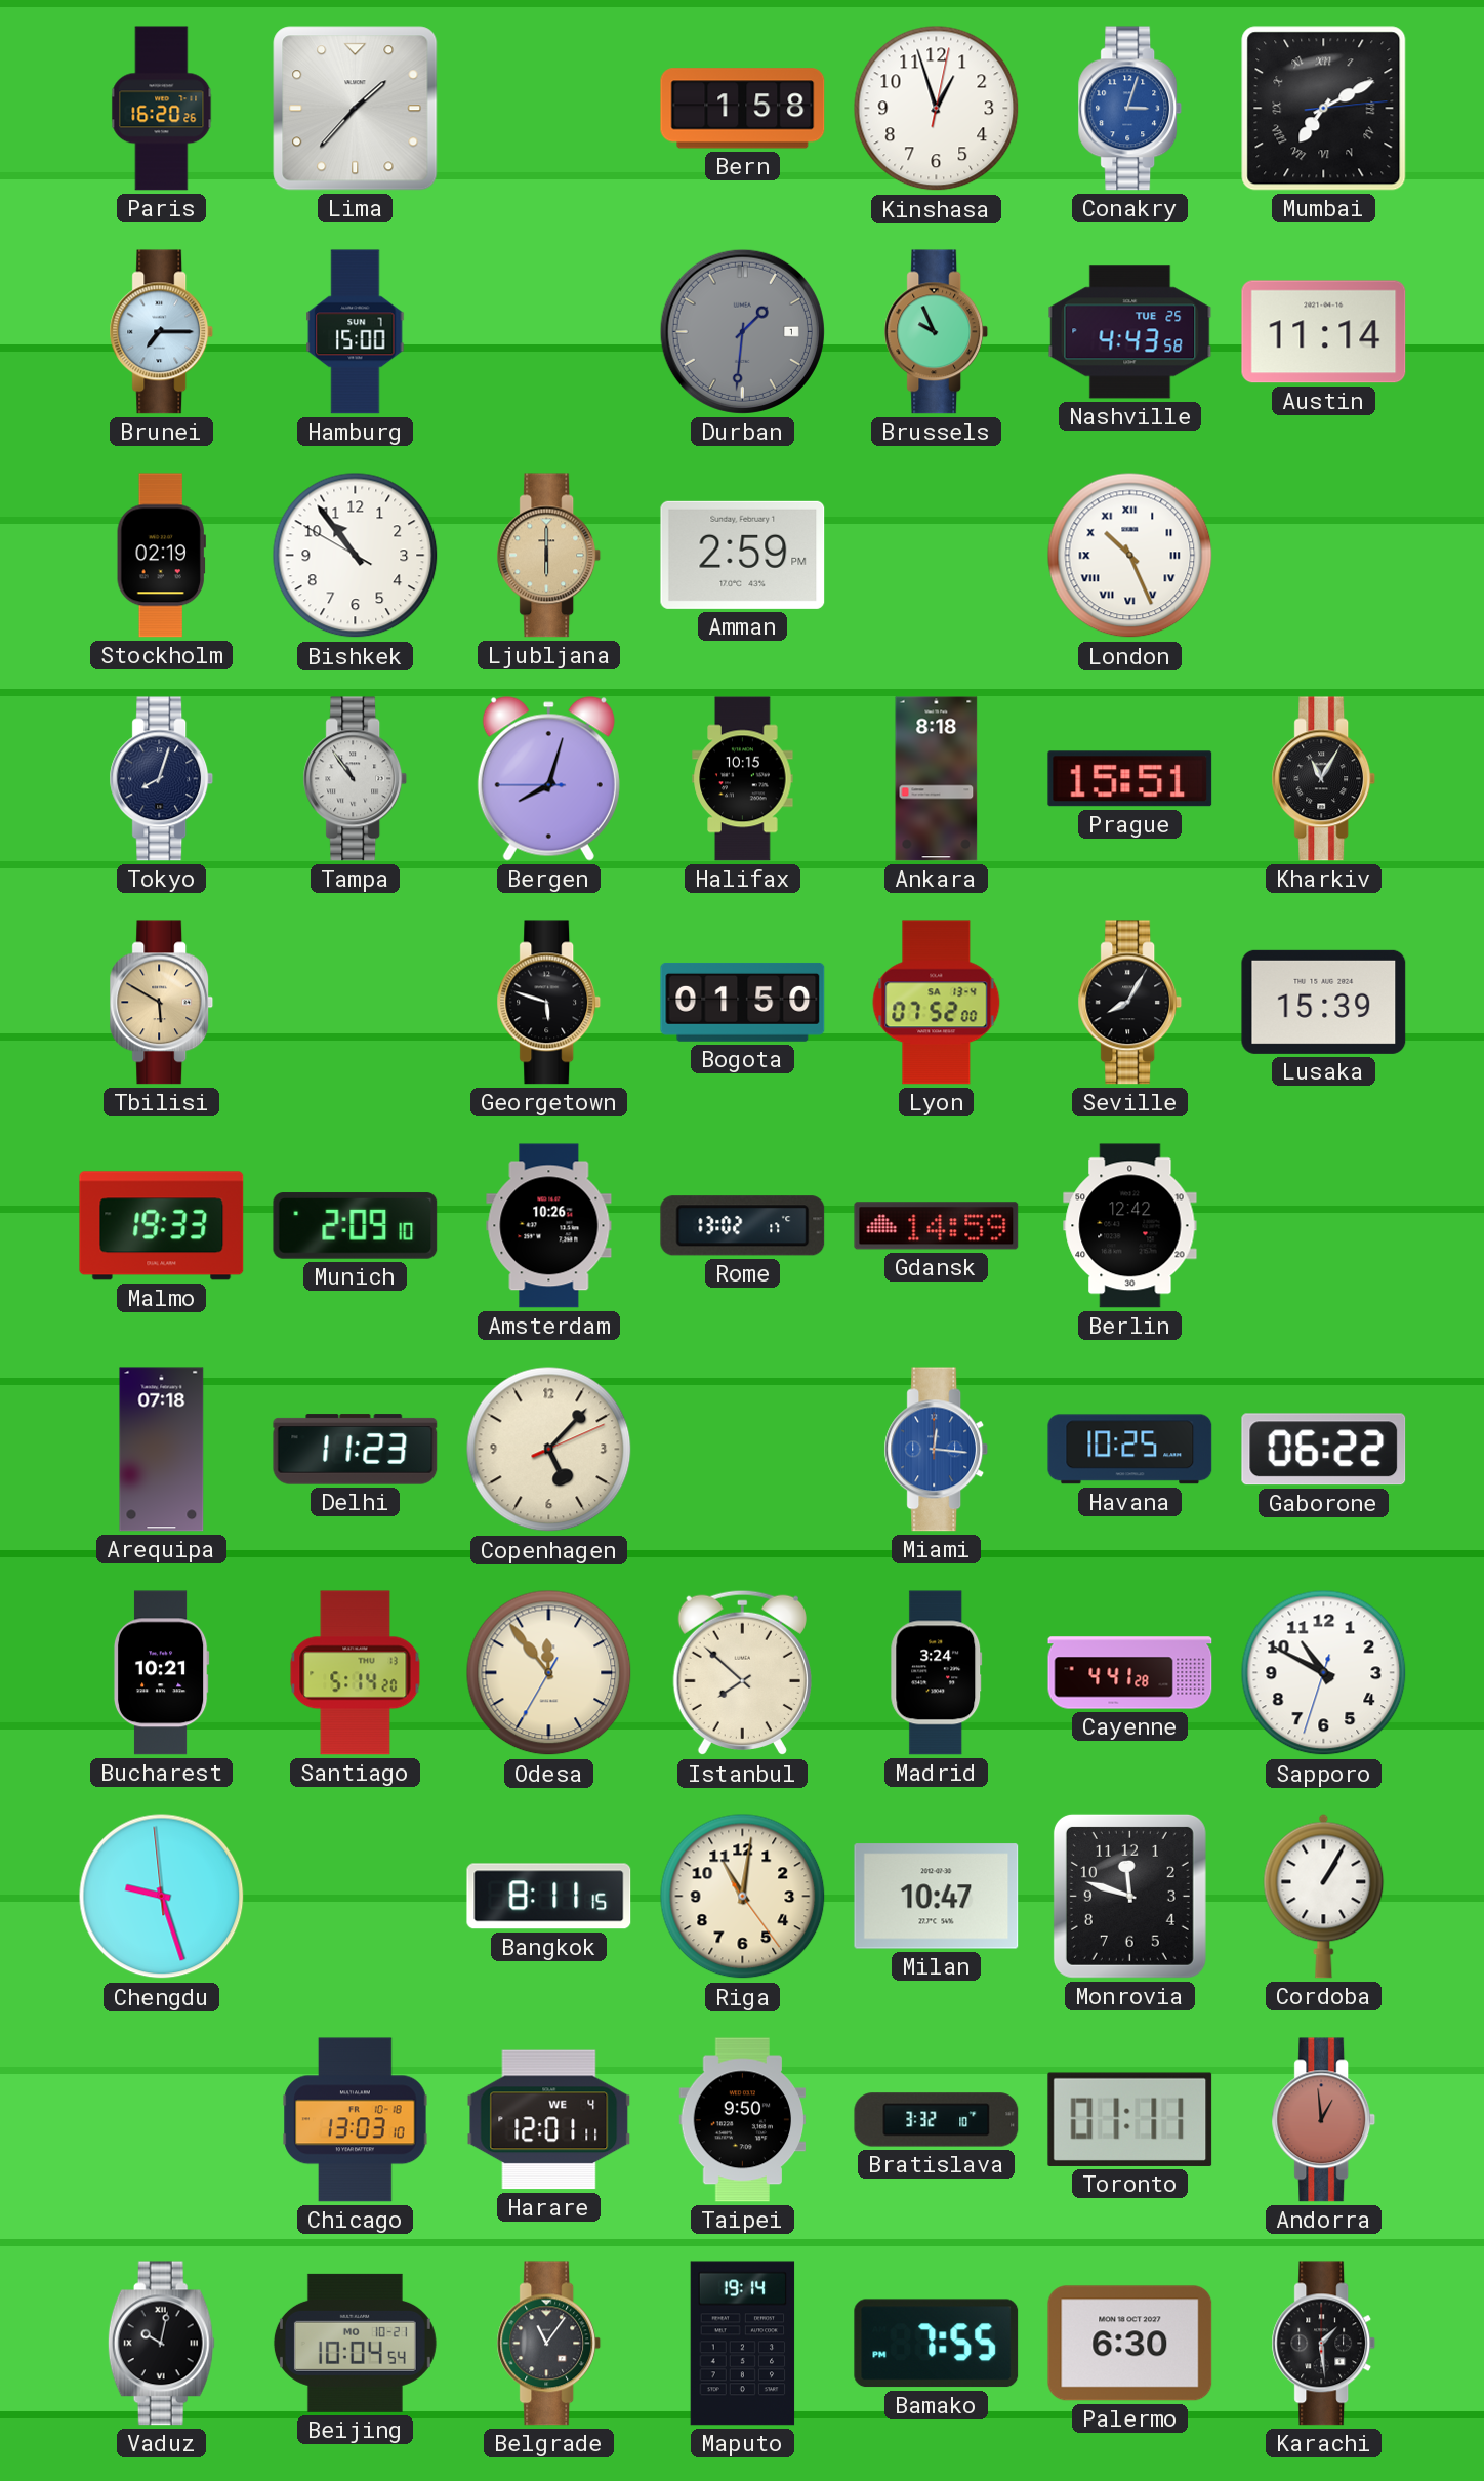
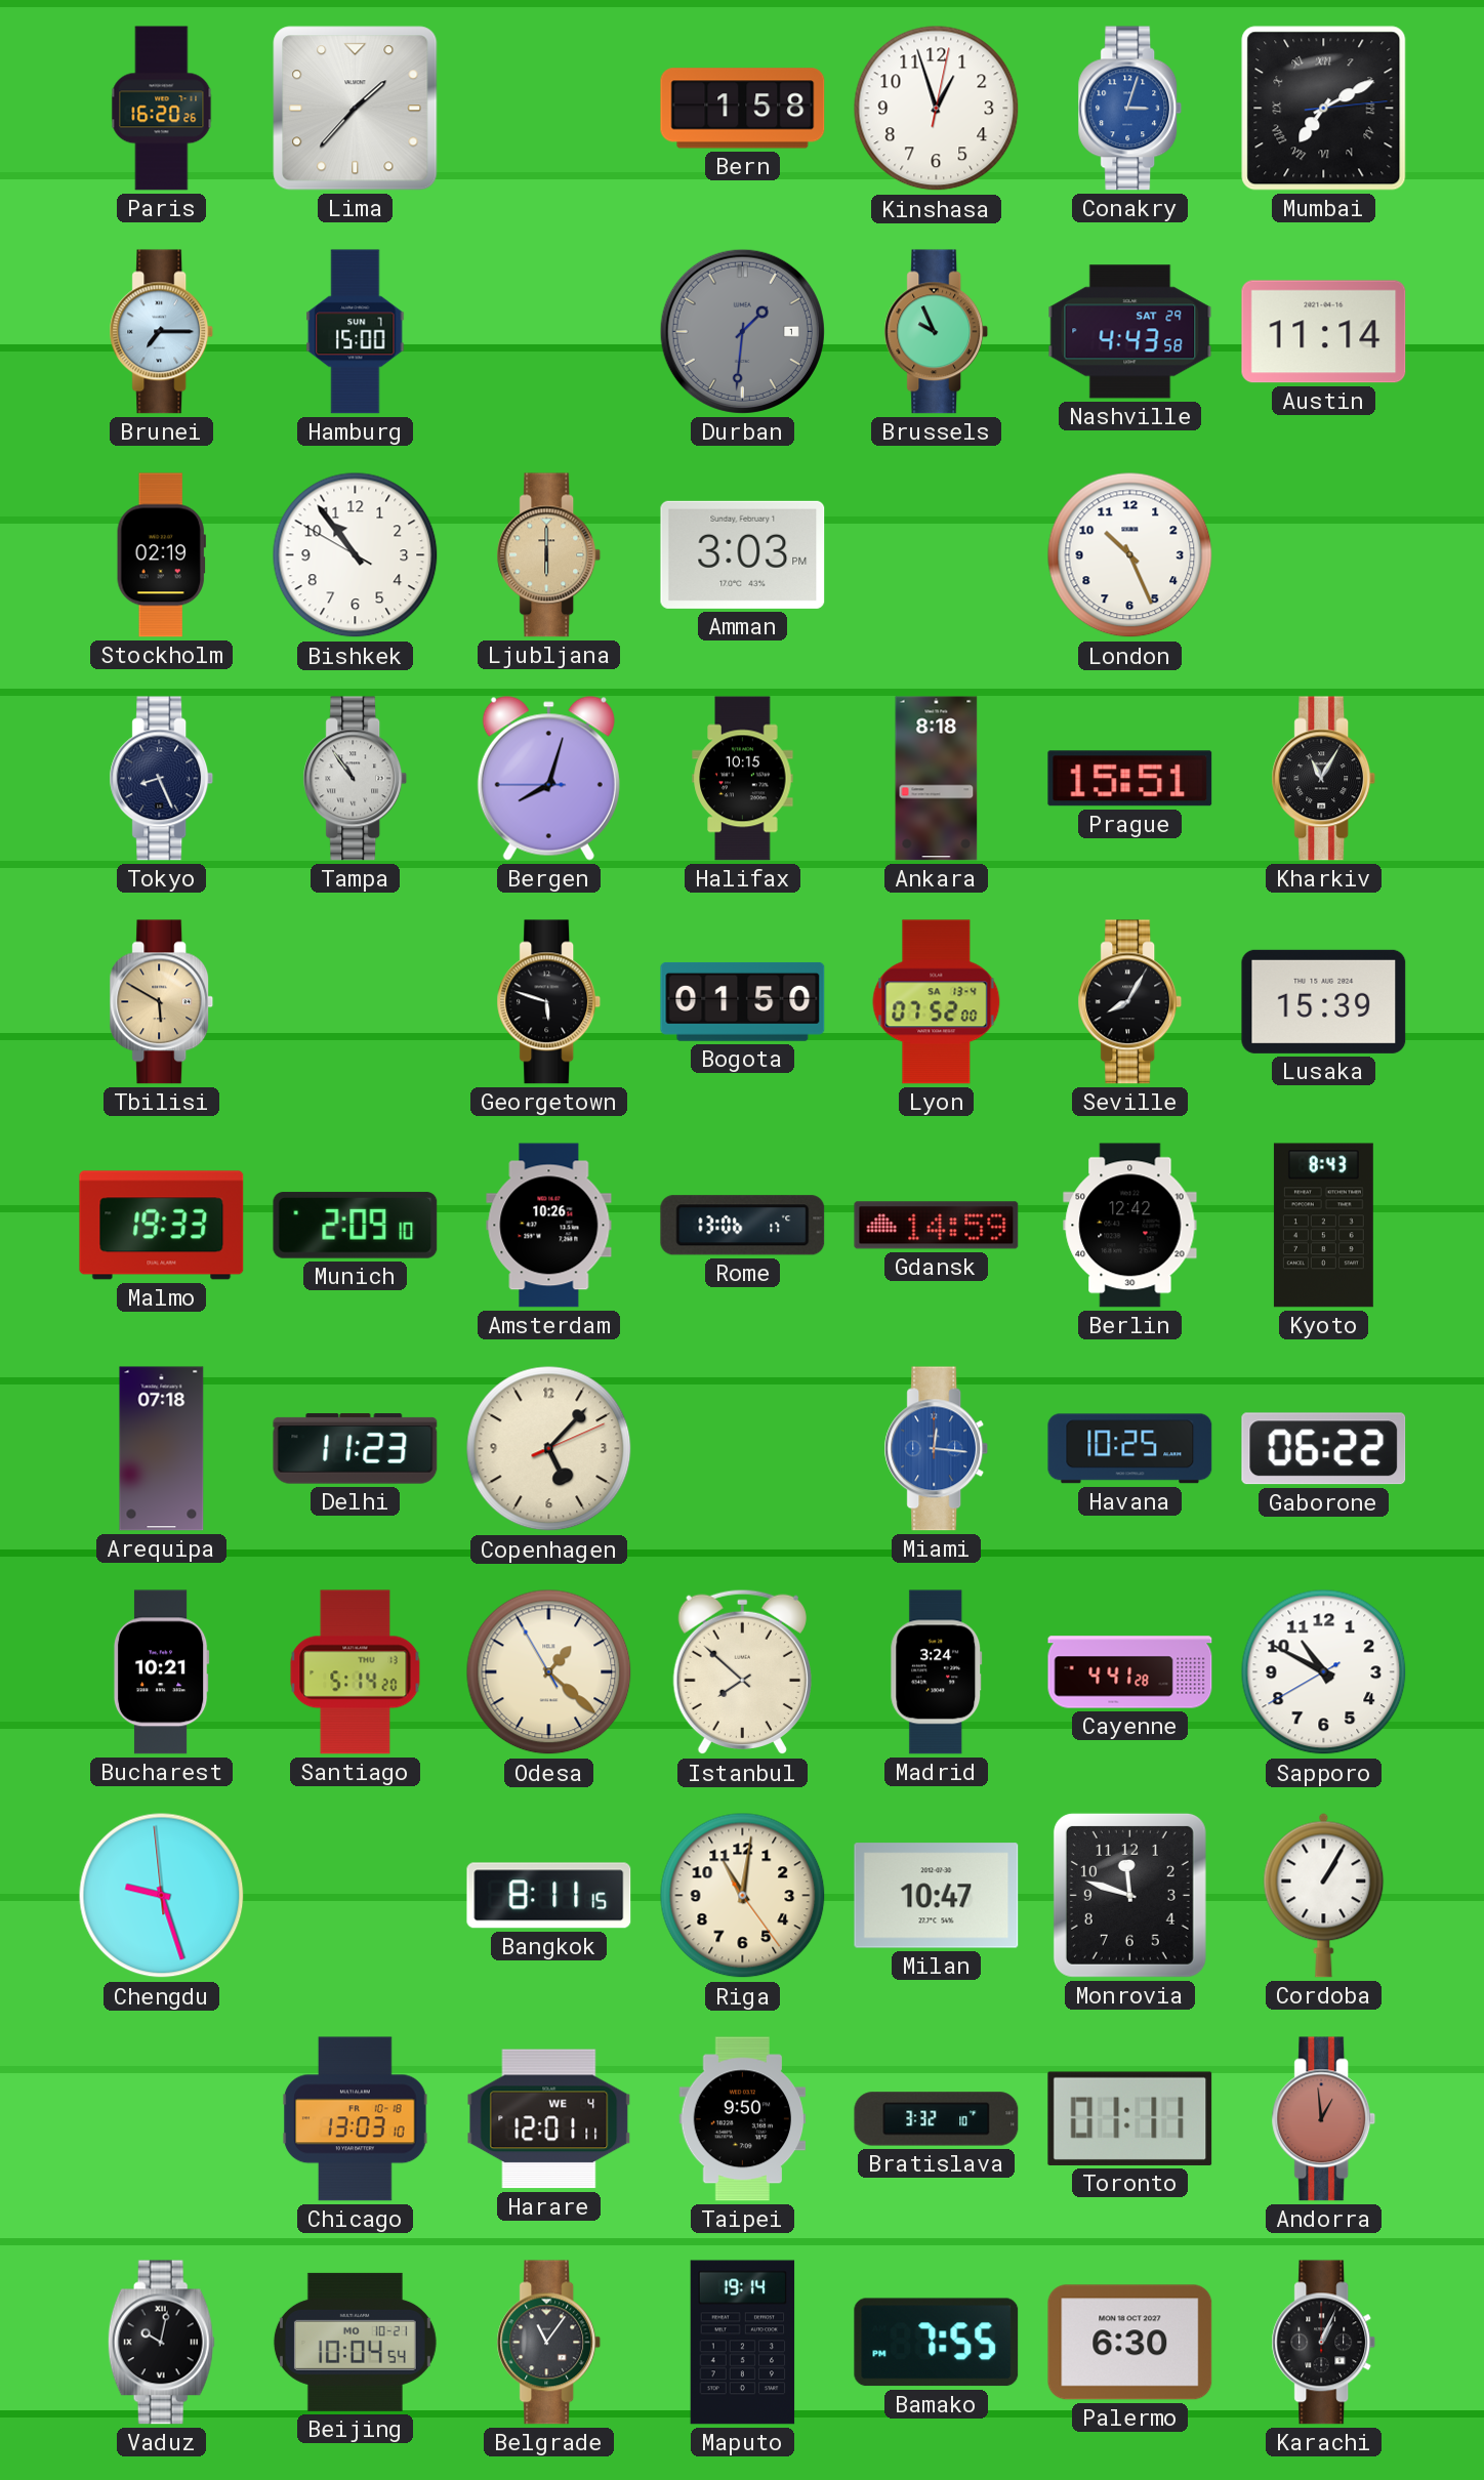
Nashville date: TUE 25 -> SAT 29
Amman: 2:59 -> 3:03
London numerals: Roman -> Arabic
Tokyo: 8:03 -> 8:26
Rome: 13:02 -> 13:06
Kyoto: none -> 8:43
Odesa: 11:53 -> 1:21
Sapporo: 10:49:33 -> 10:49:40
Karachi: 1:29 -> 1:04
